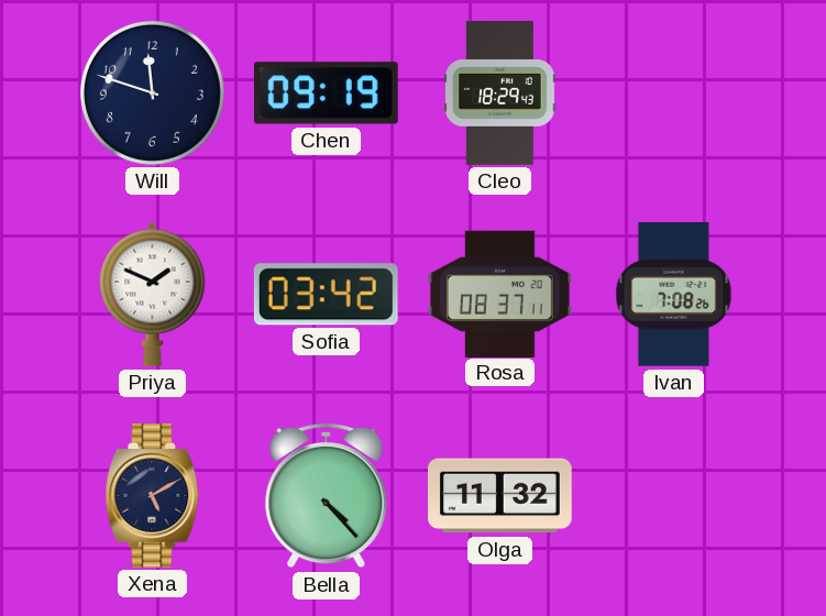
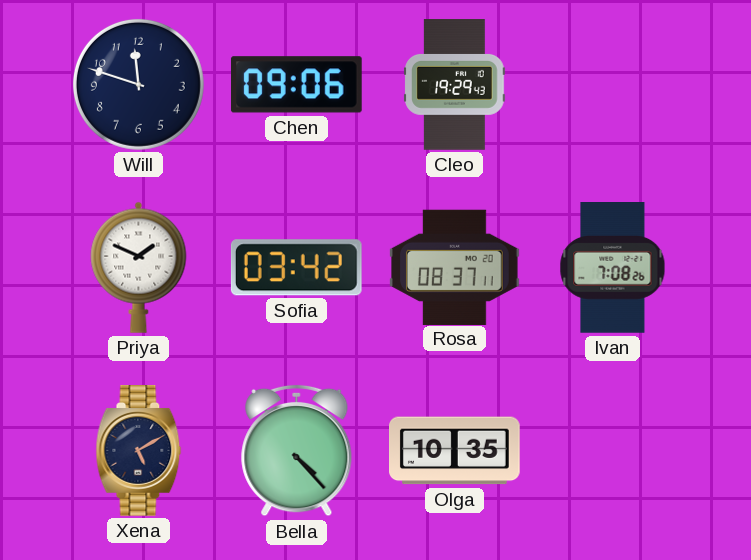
Chen: 09:19 -> 09:06
Cleo: 18:29 -> 19:29
Olga: 11:32 -> 10:35
